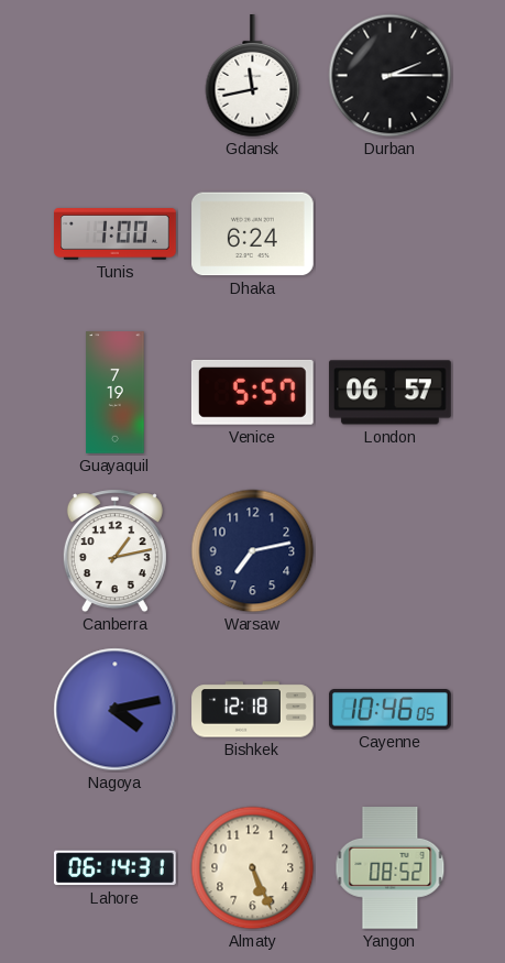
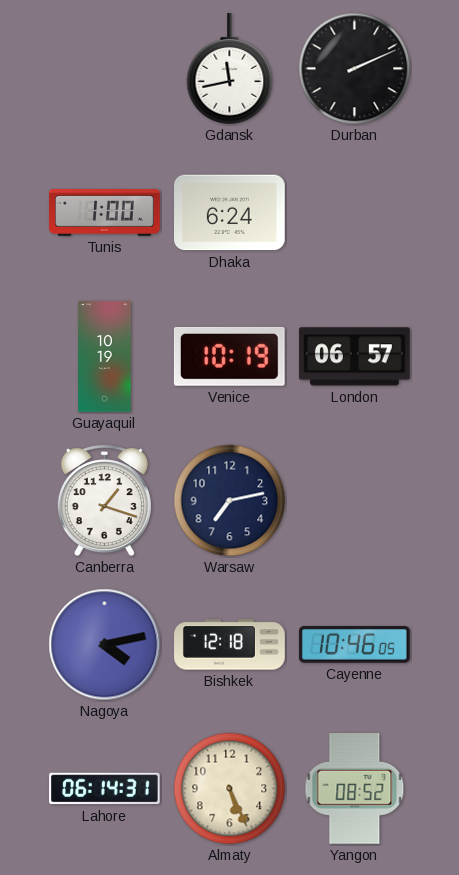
Durban: 2:15 -> 2:11
Guayaquil: 7:19 -> 10:19
Venice: 5:57 -> 10:19
Canberra: 1:13 -> 1:18
